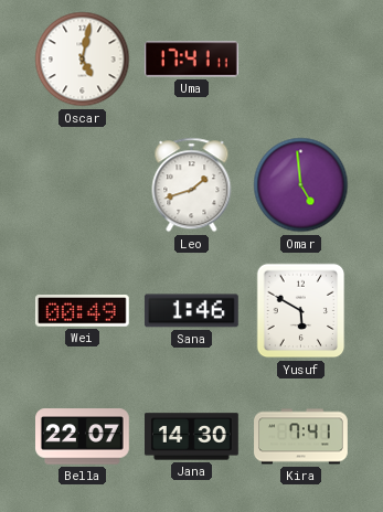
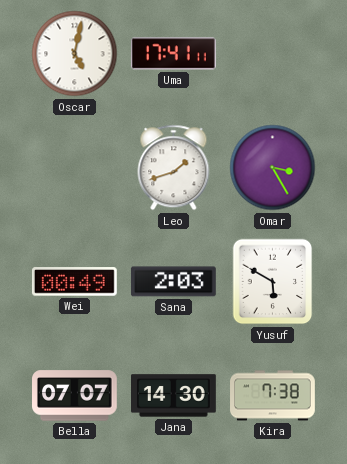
Omar: 4:59 -> 3:25
Sana: 1:46 -> 2:03
Bella: 22:07 -> 07:07
Kira: 7:41 -> 7:38
